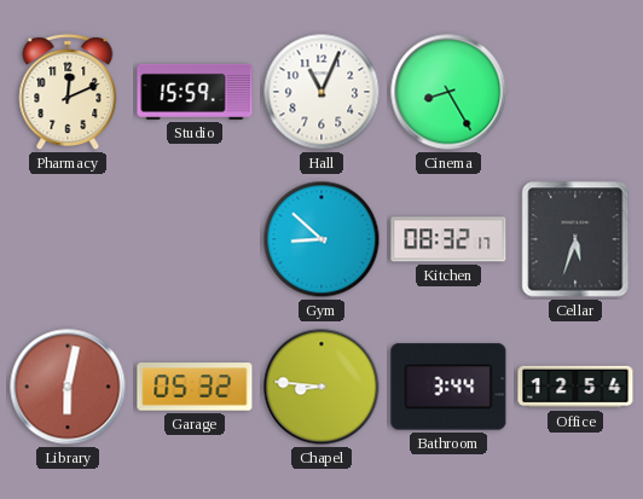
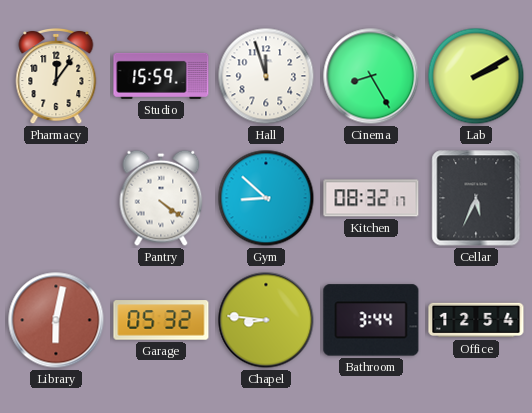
Pharmacy: 12:11 -> 12:06
Hall: 11:04 -> 11:57
Lab: none -> 2:10
Pantry: none -> 4:21
Cellar: 5:33 -> 5:34
